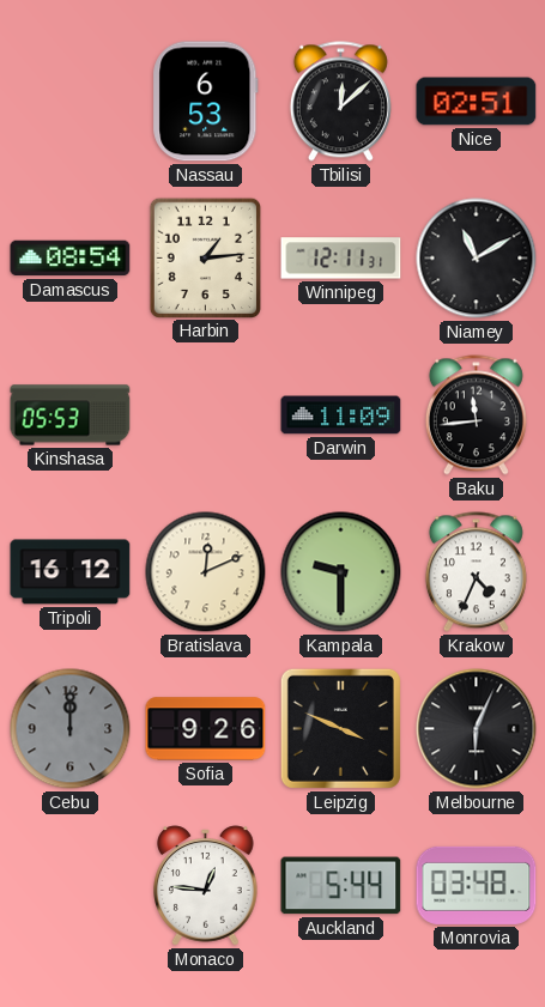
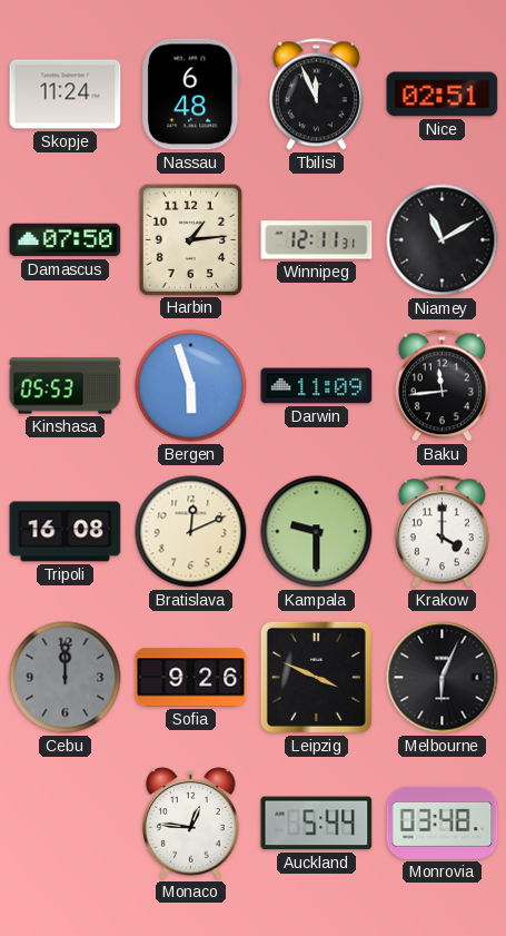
Skopje: none -> 11:24
Nassau: 6:53 -> 6:48
Tbilisi: 12:08 -> 11:56
Damascus: 08:54 -> 07:50
Bergen: none -> 5:57
Tripoli: 16:12 -> 16:08
Krakow: 4:34 -> 4:00
